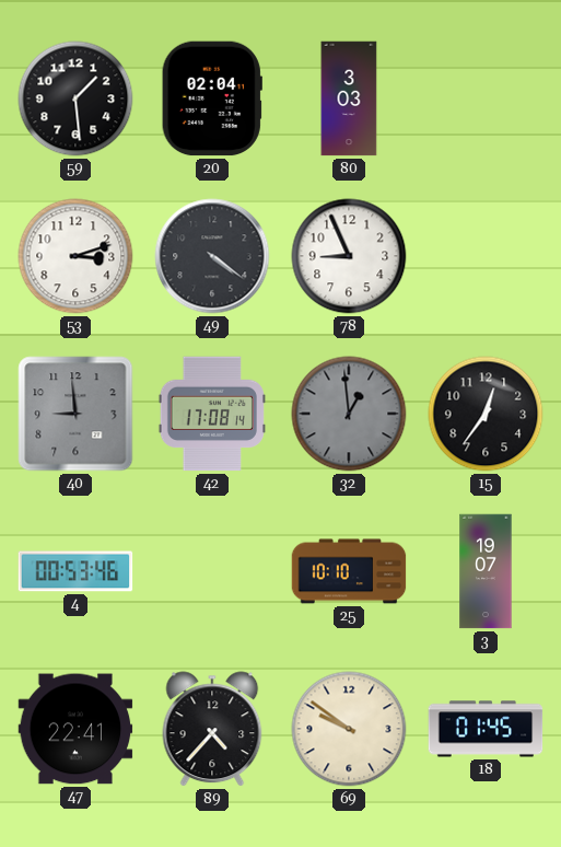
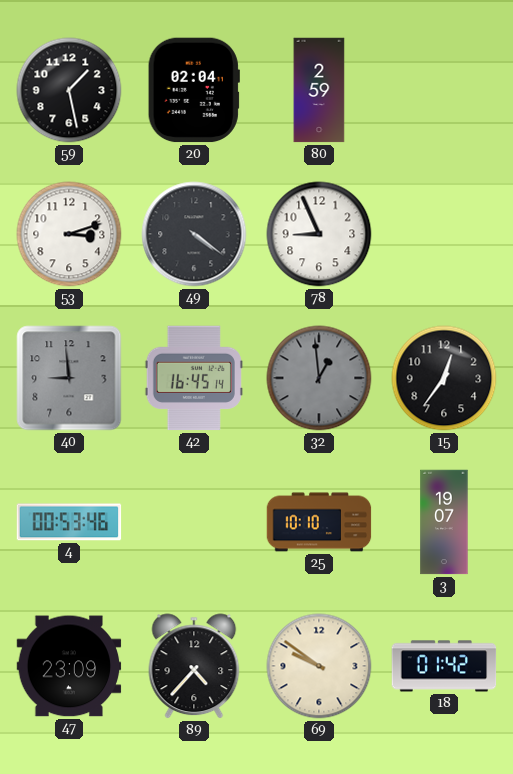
59: 1:29 -> 1:28
80: 3:03 -> 2:59
42: 17:08 -> 16:45
47: 22:41 -> 23:09
18: 01:45 -> 01:42
